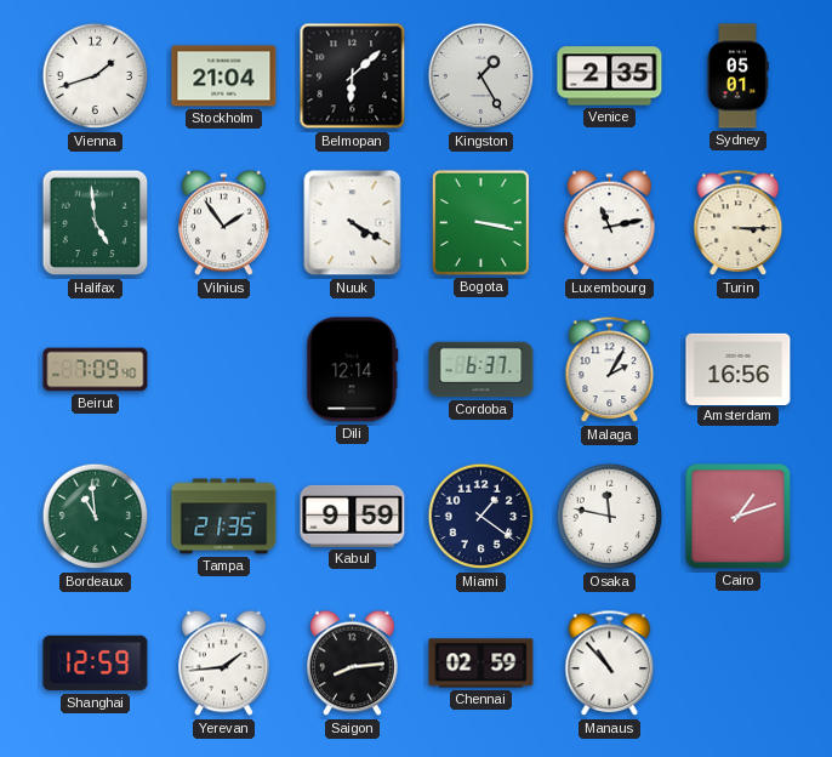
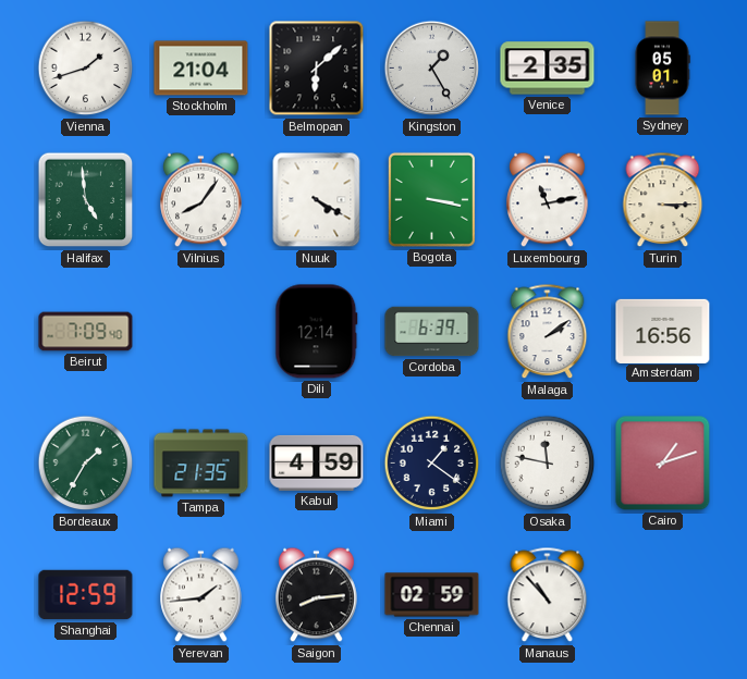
Vilnius: 1:54 -> 8:06
Cordoba: 6:37 -> 6:39
Malaga: 2:05 -> 2:09
Bordeaux: 10:59 -> 1:35
Kabul: 9:59 -> 4:59
